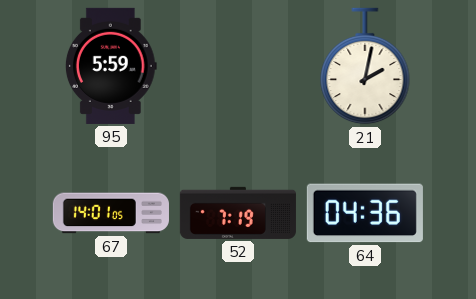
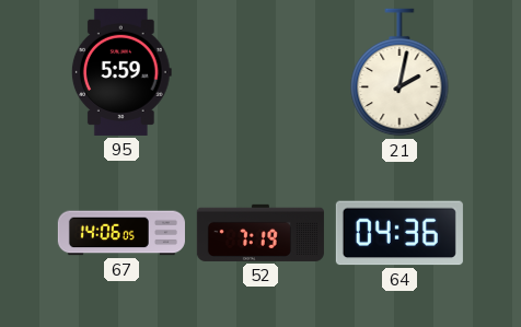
67: 14:01 -> 14:06
